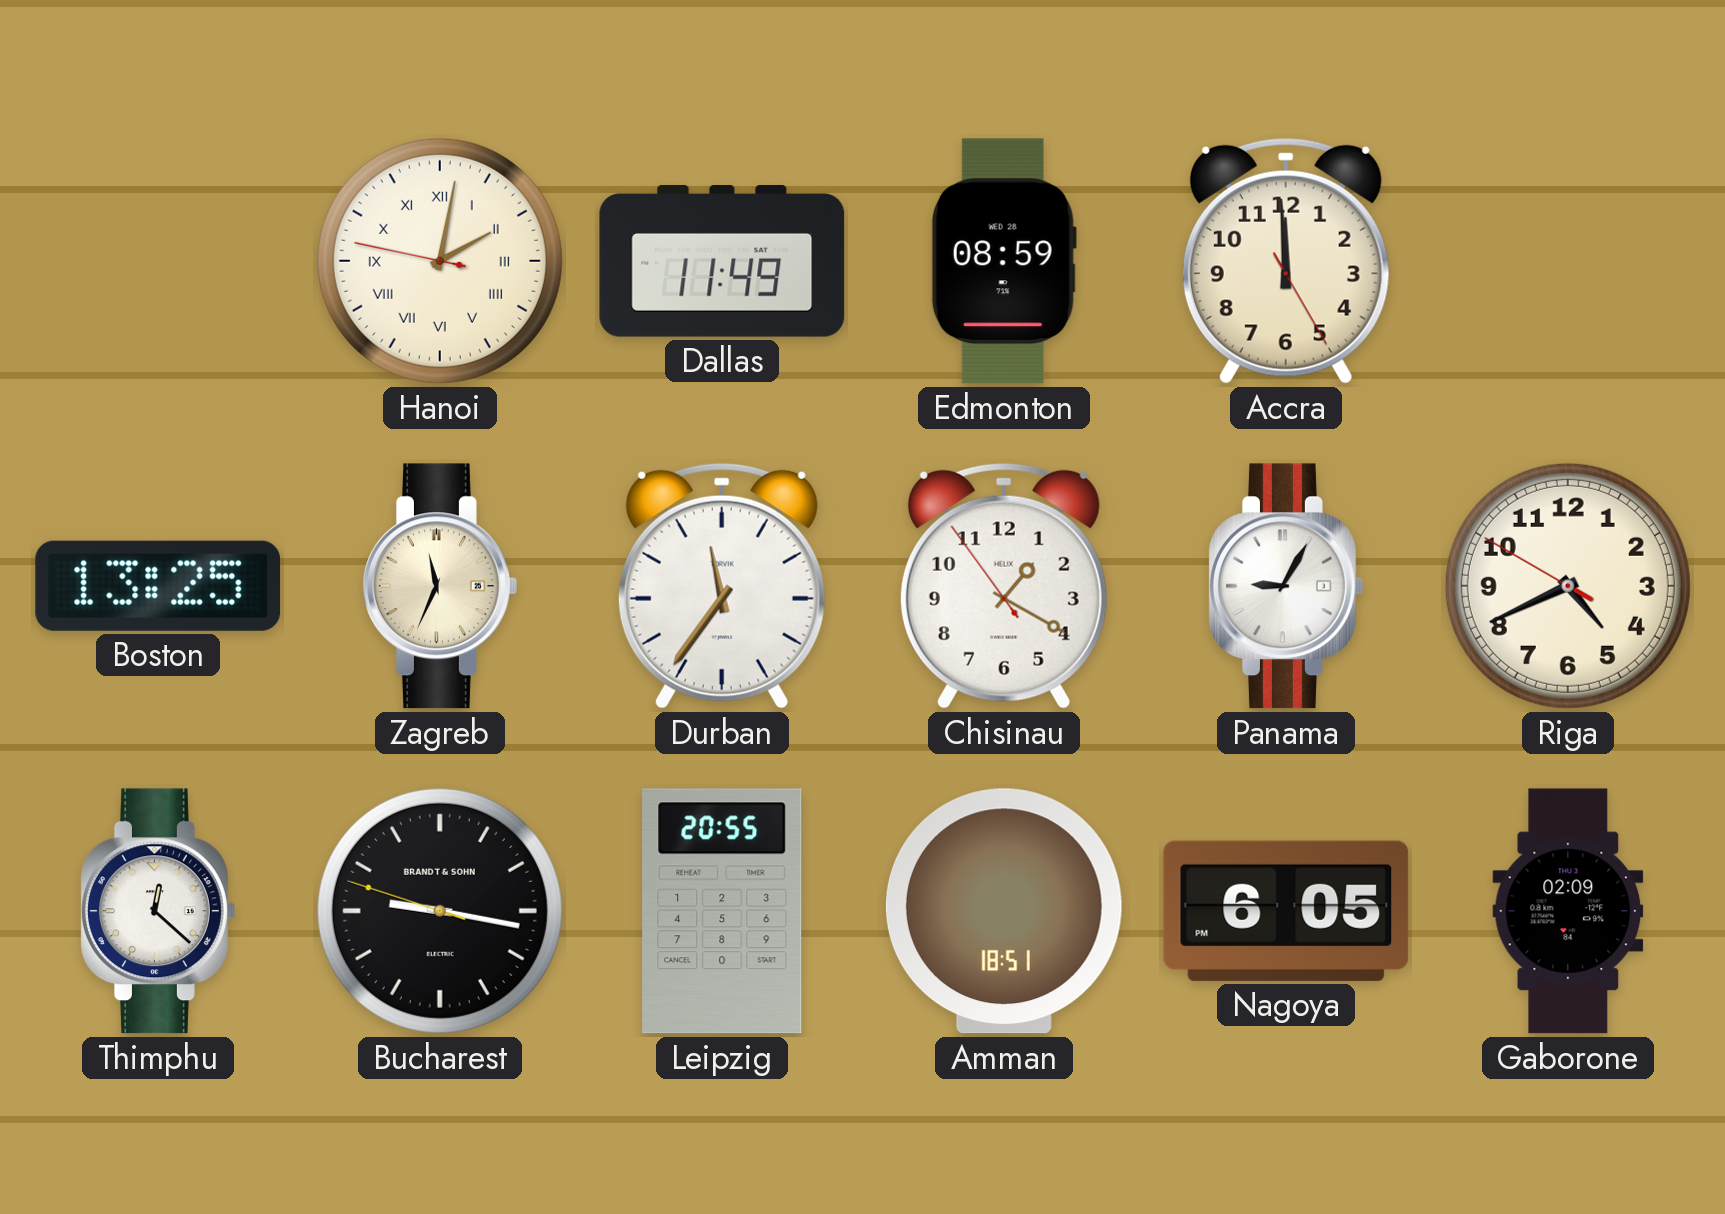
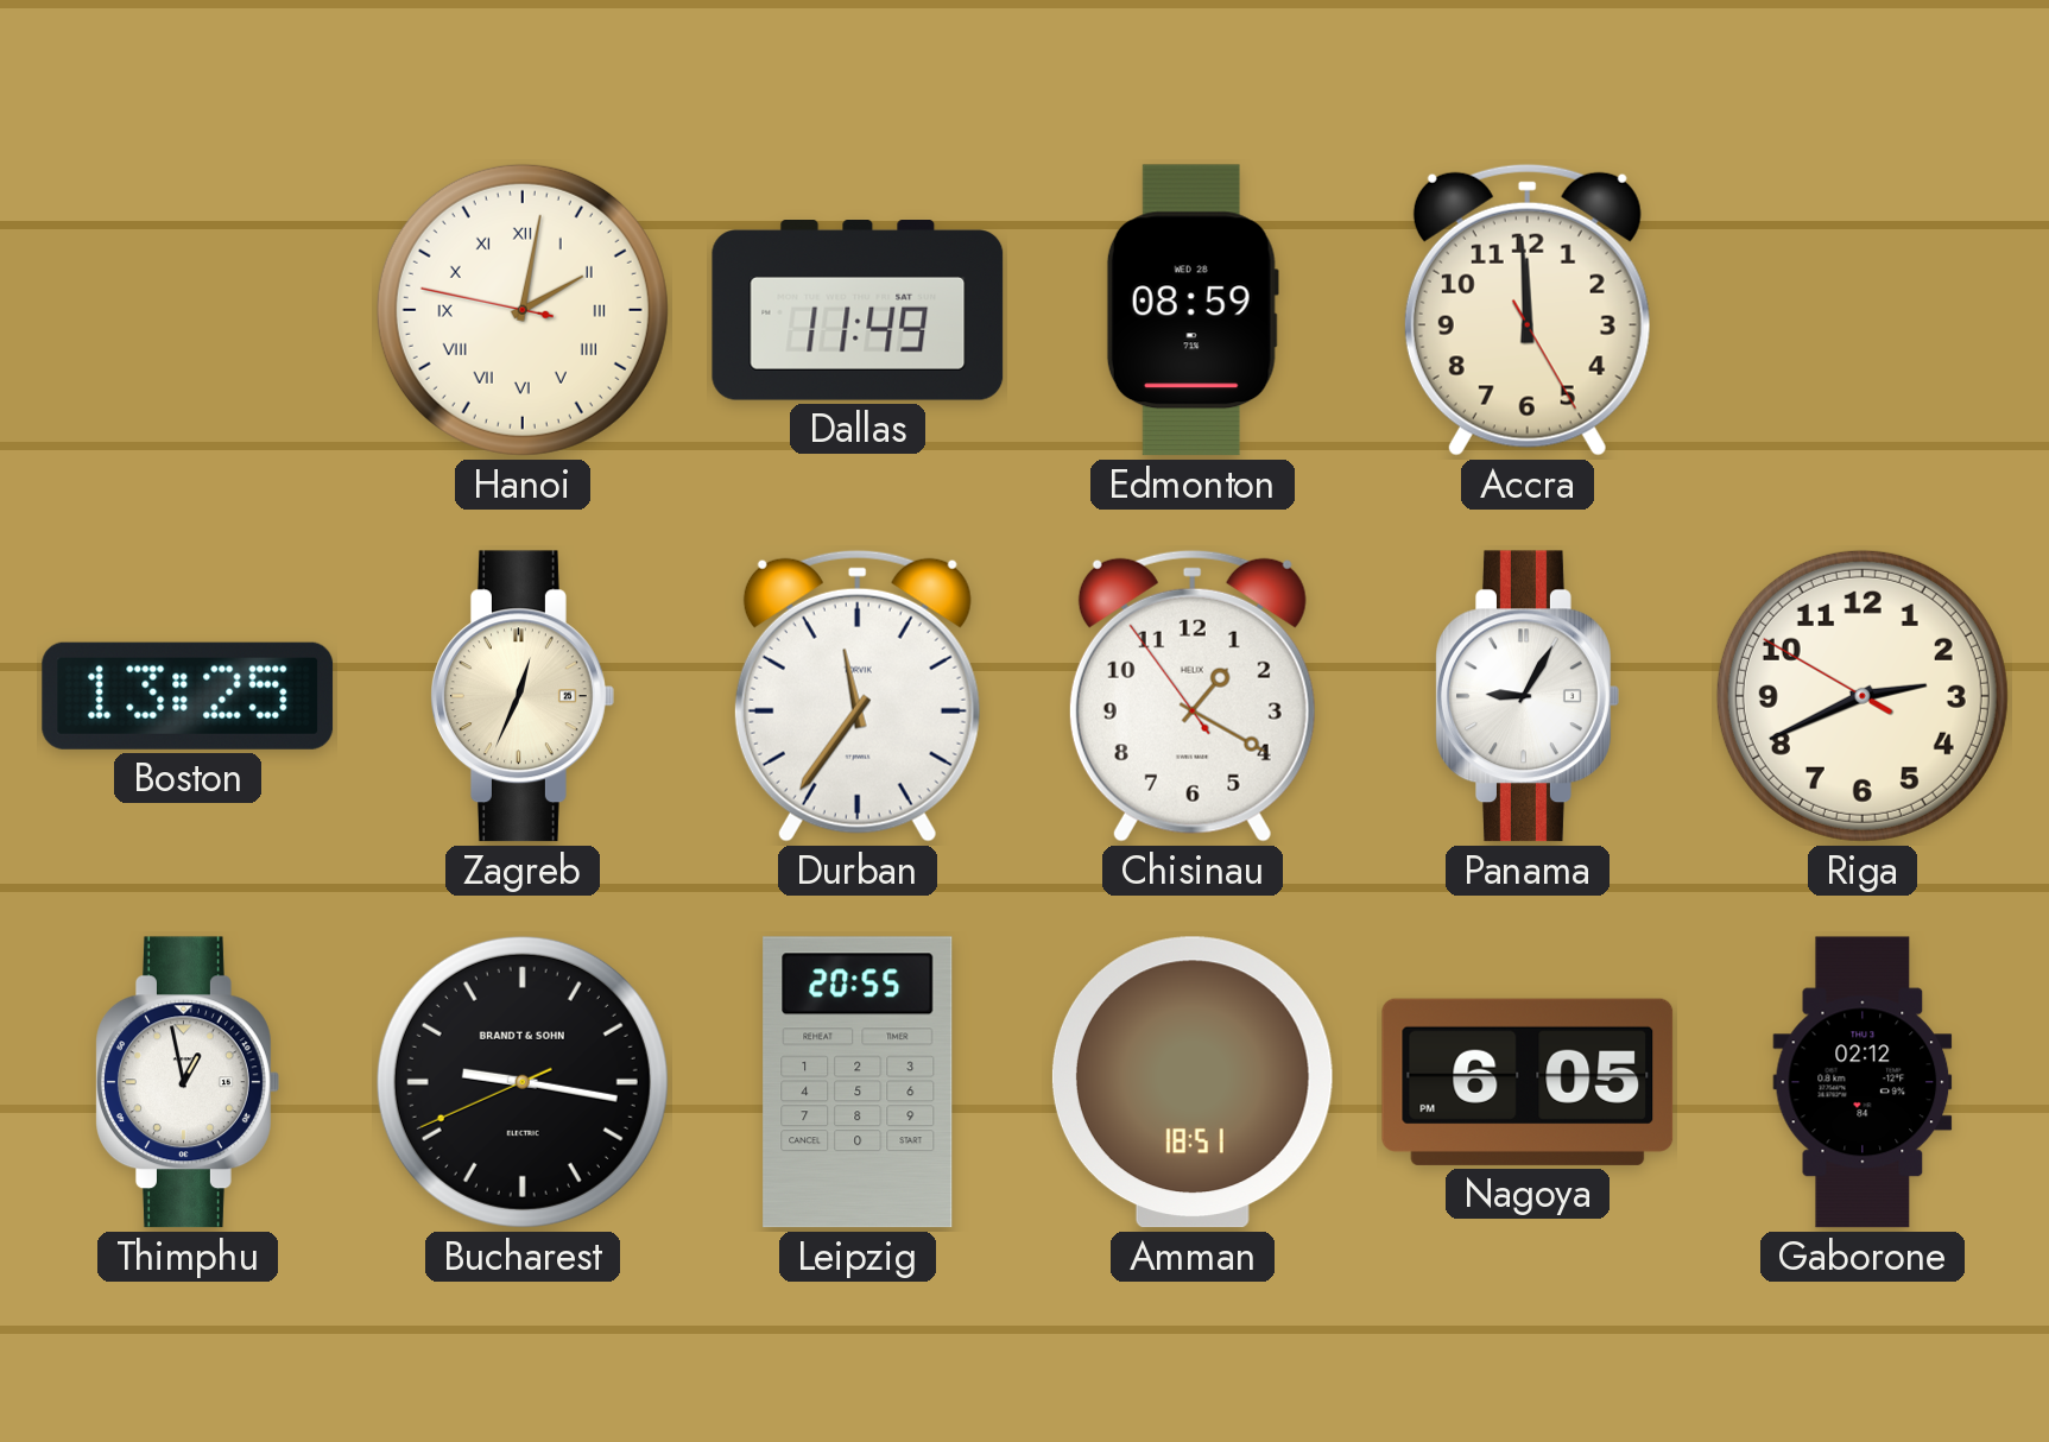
Zagreb: 11:34 -> 12:34
Riga: 4:40 -> 2:40
Thimphu: 12:22 -> 12:58
Bucharest: 9:16:48 -> 9:16:41
Gaborone: 02:09 -> 02:12
